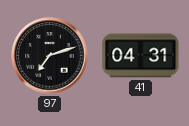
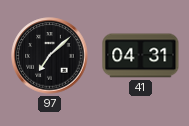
97: 7:12 -> 7:08
